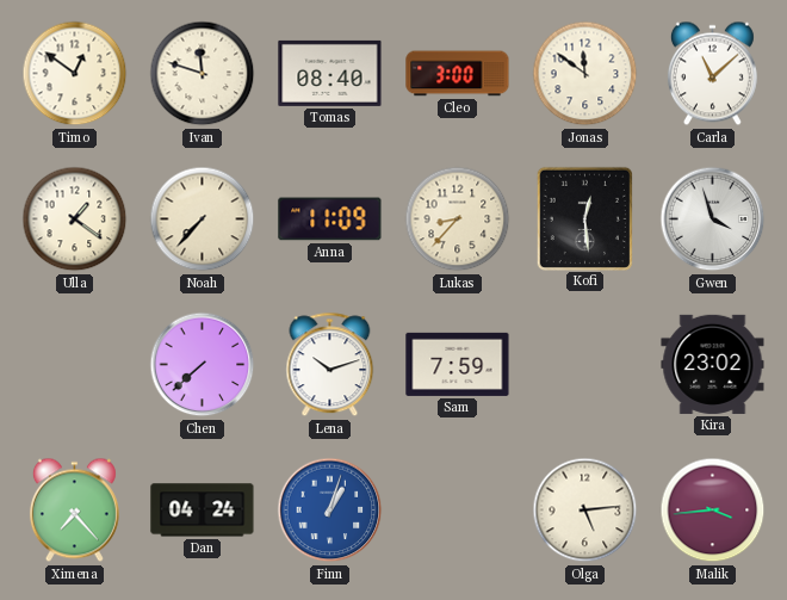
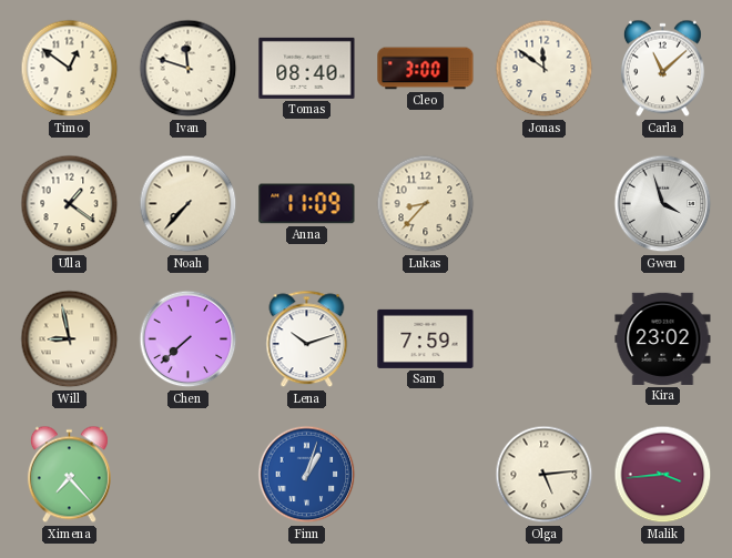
Kofi: 12:29 -> none
Will: none -> 8:58
Dan: 04:24 -> none
